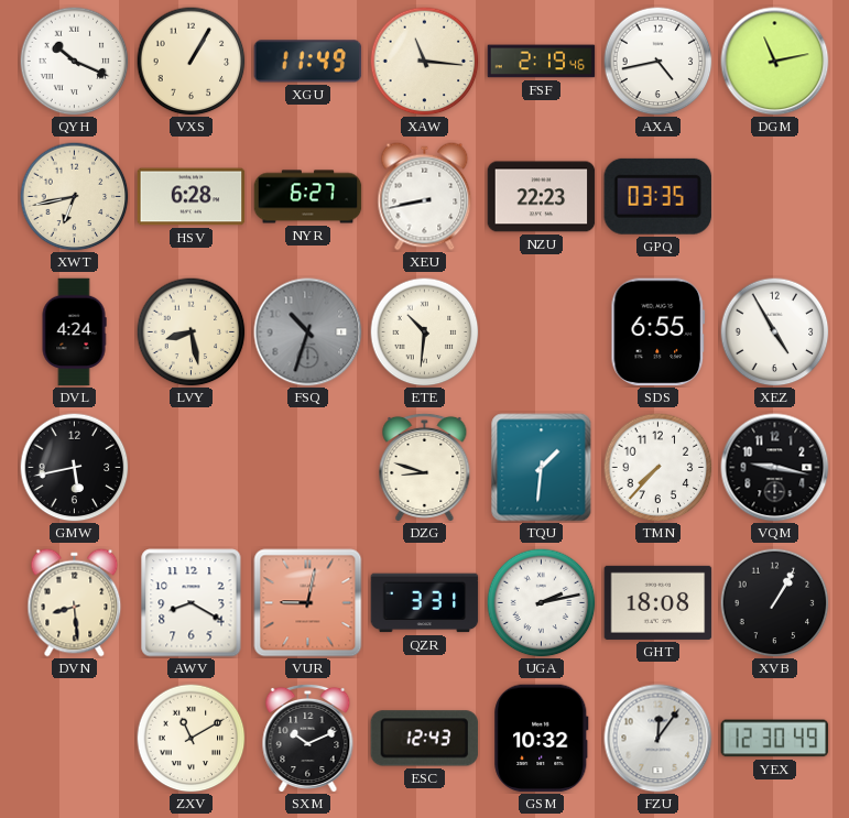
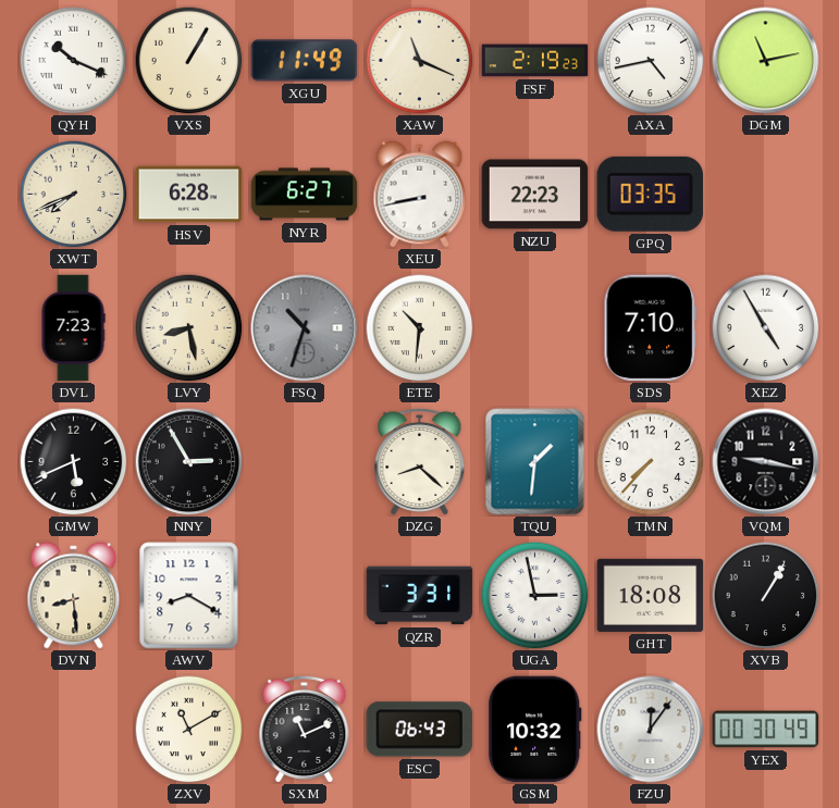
XAW: 11:16 -> 11:19
FSF: 2:19:46 -> 2:19:23
XWT: 6:43 -> 7:41
DVL: 4:24 -> 7:23
SDS: 6:55 -> 7:10
GMW: 5:43 -> 5:41
NNY: none -> 2:55
DZG: 8:48 -> 8:22
VUR: 9:02 -> none
UGA: 2:13 -> 2:58
SXM: 10:11 -> 11:11
ESC: 12:43 -> 06:43
YEX: 12:30 -> 00:30
